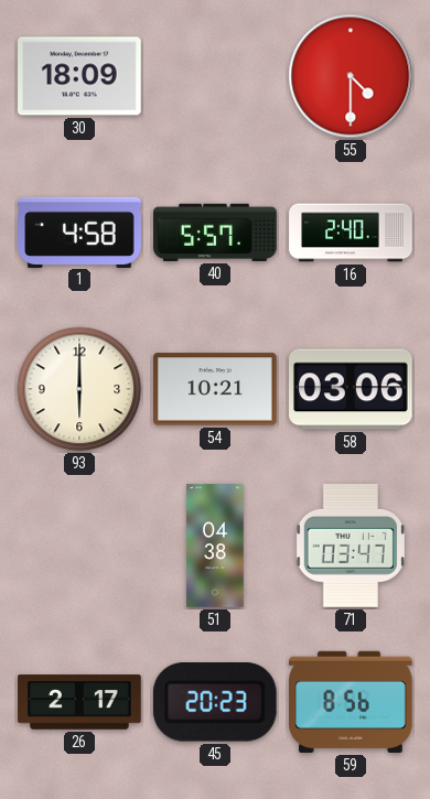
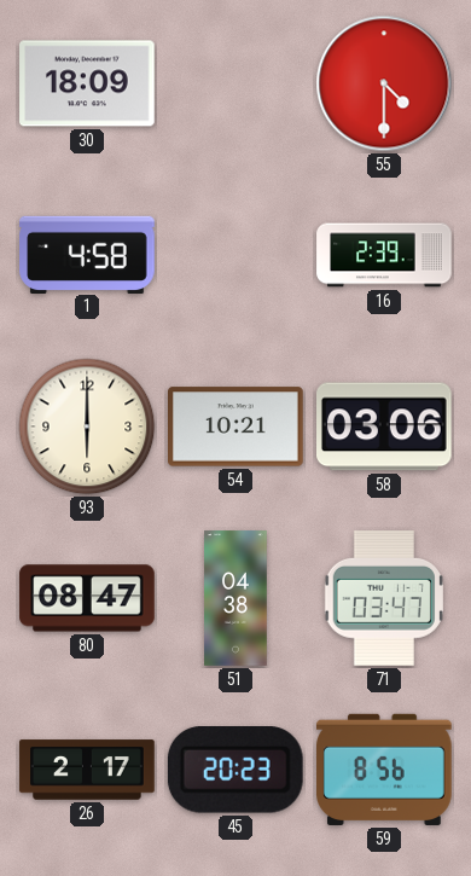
40: 5:57 -> none
16: 2:40 -> 2:39
80: none -> 08:47
